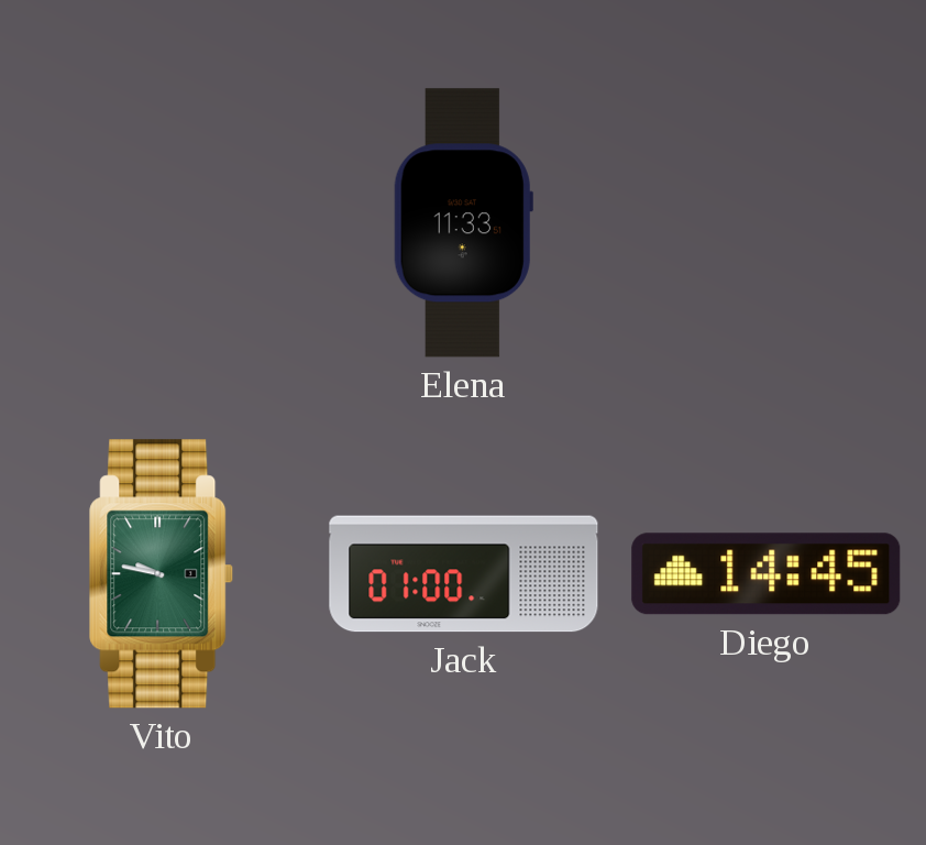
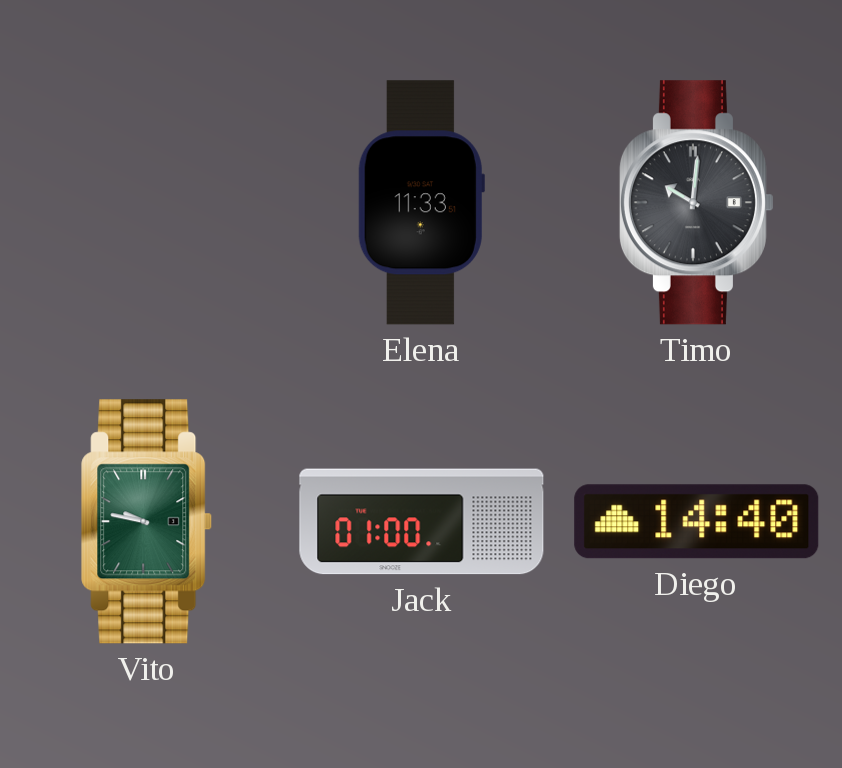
Timo: none -> 10:01
Diego: 14:45 -> 14:40
